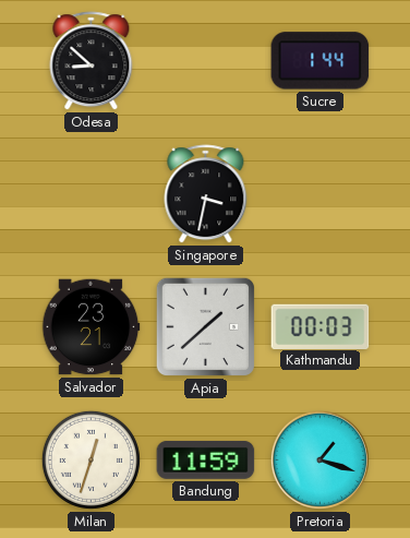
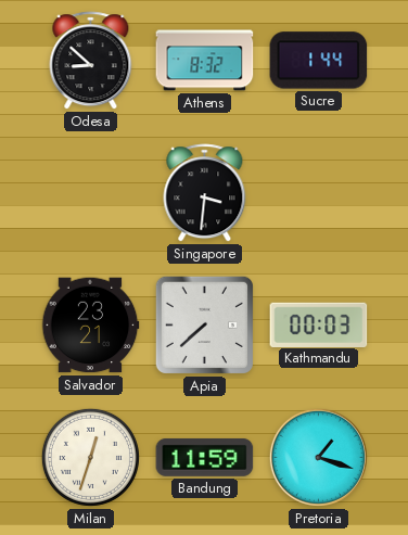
Athens: none -> 8:32
Singapore: 3:32 -> 3:31
Apia: 1:38 -> 7:38
